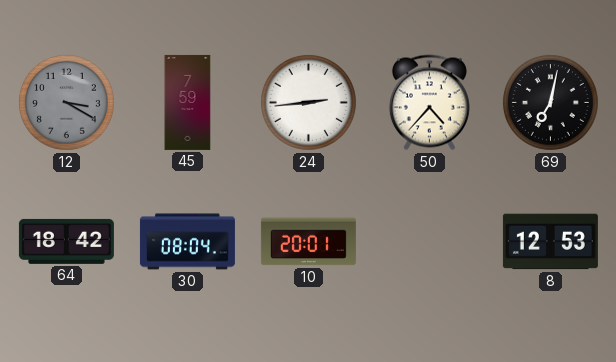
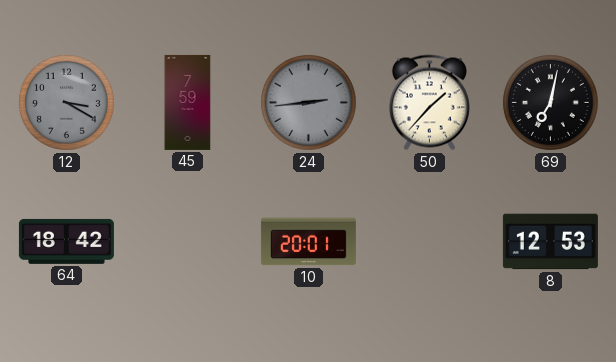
24 dial: white -> grey
50: 4:37 -> 1:37
30: 08:04 -> none
